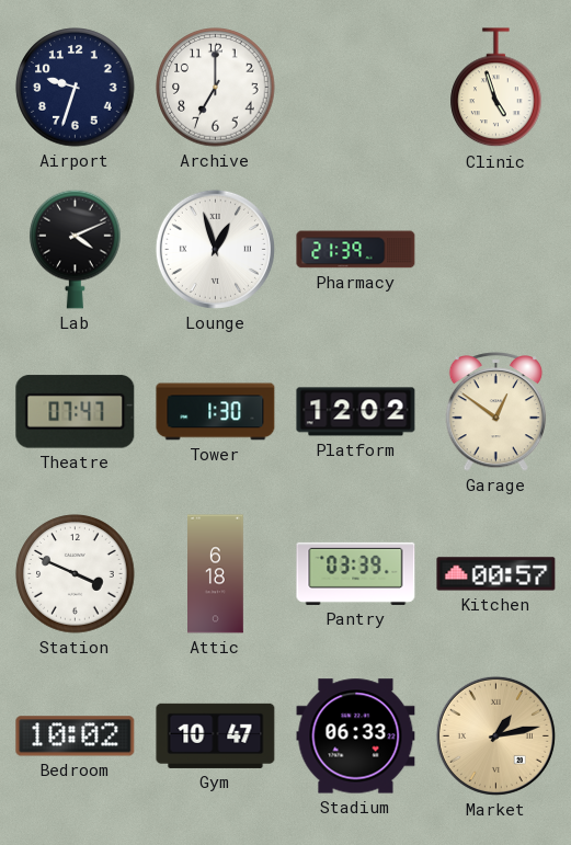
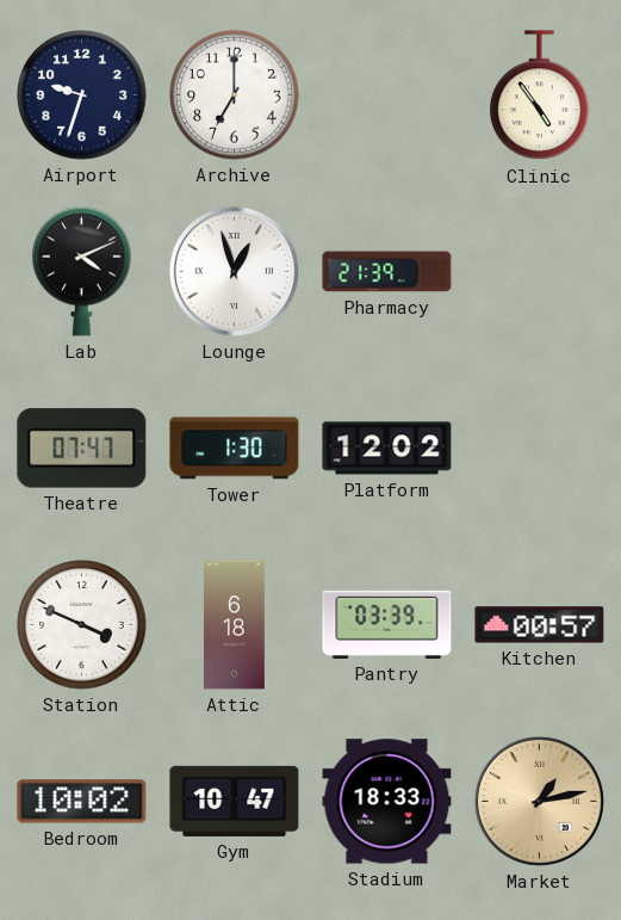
Clinic: 4:57 -> 4:54
Garage: 12:51 -> none
Stadium: 06:33 -> 18:33
